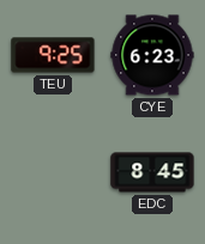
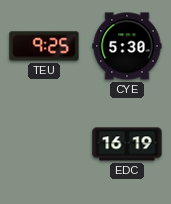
CYE: 6:23 -> 5:30
EDC: 8:45 -> 16:19
